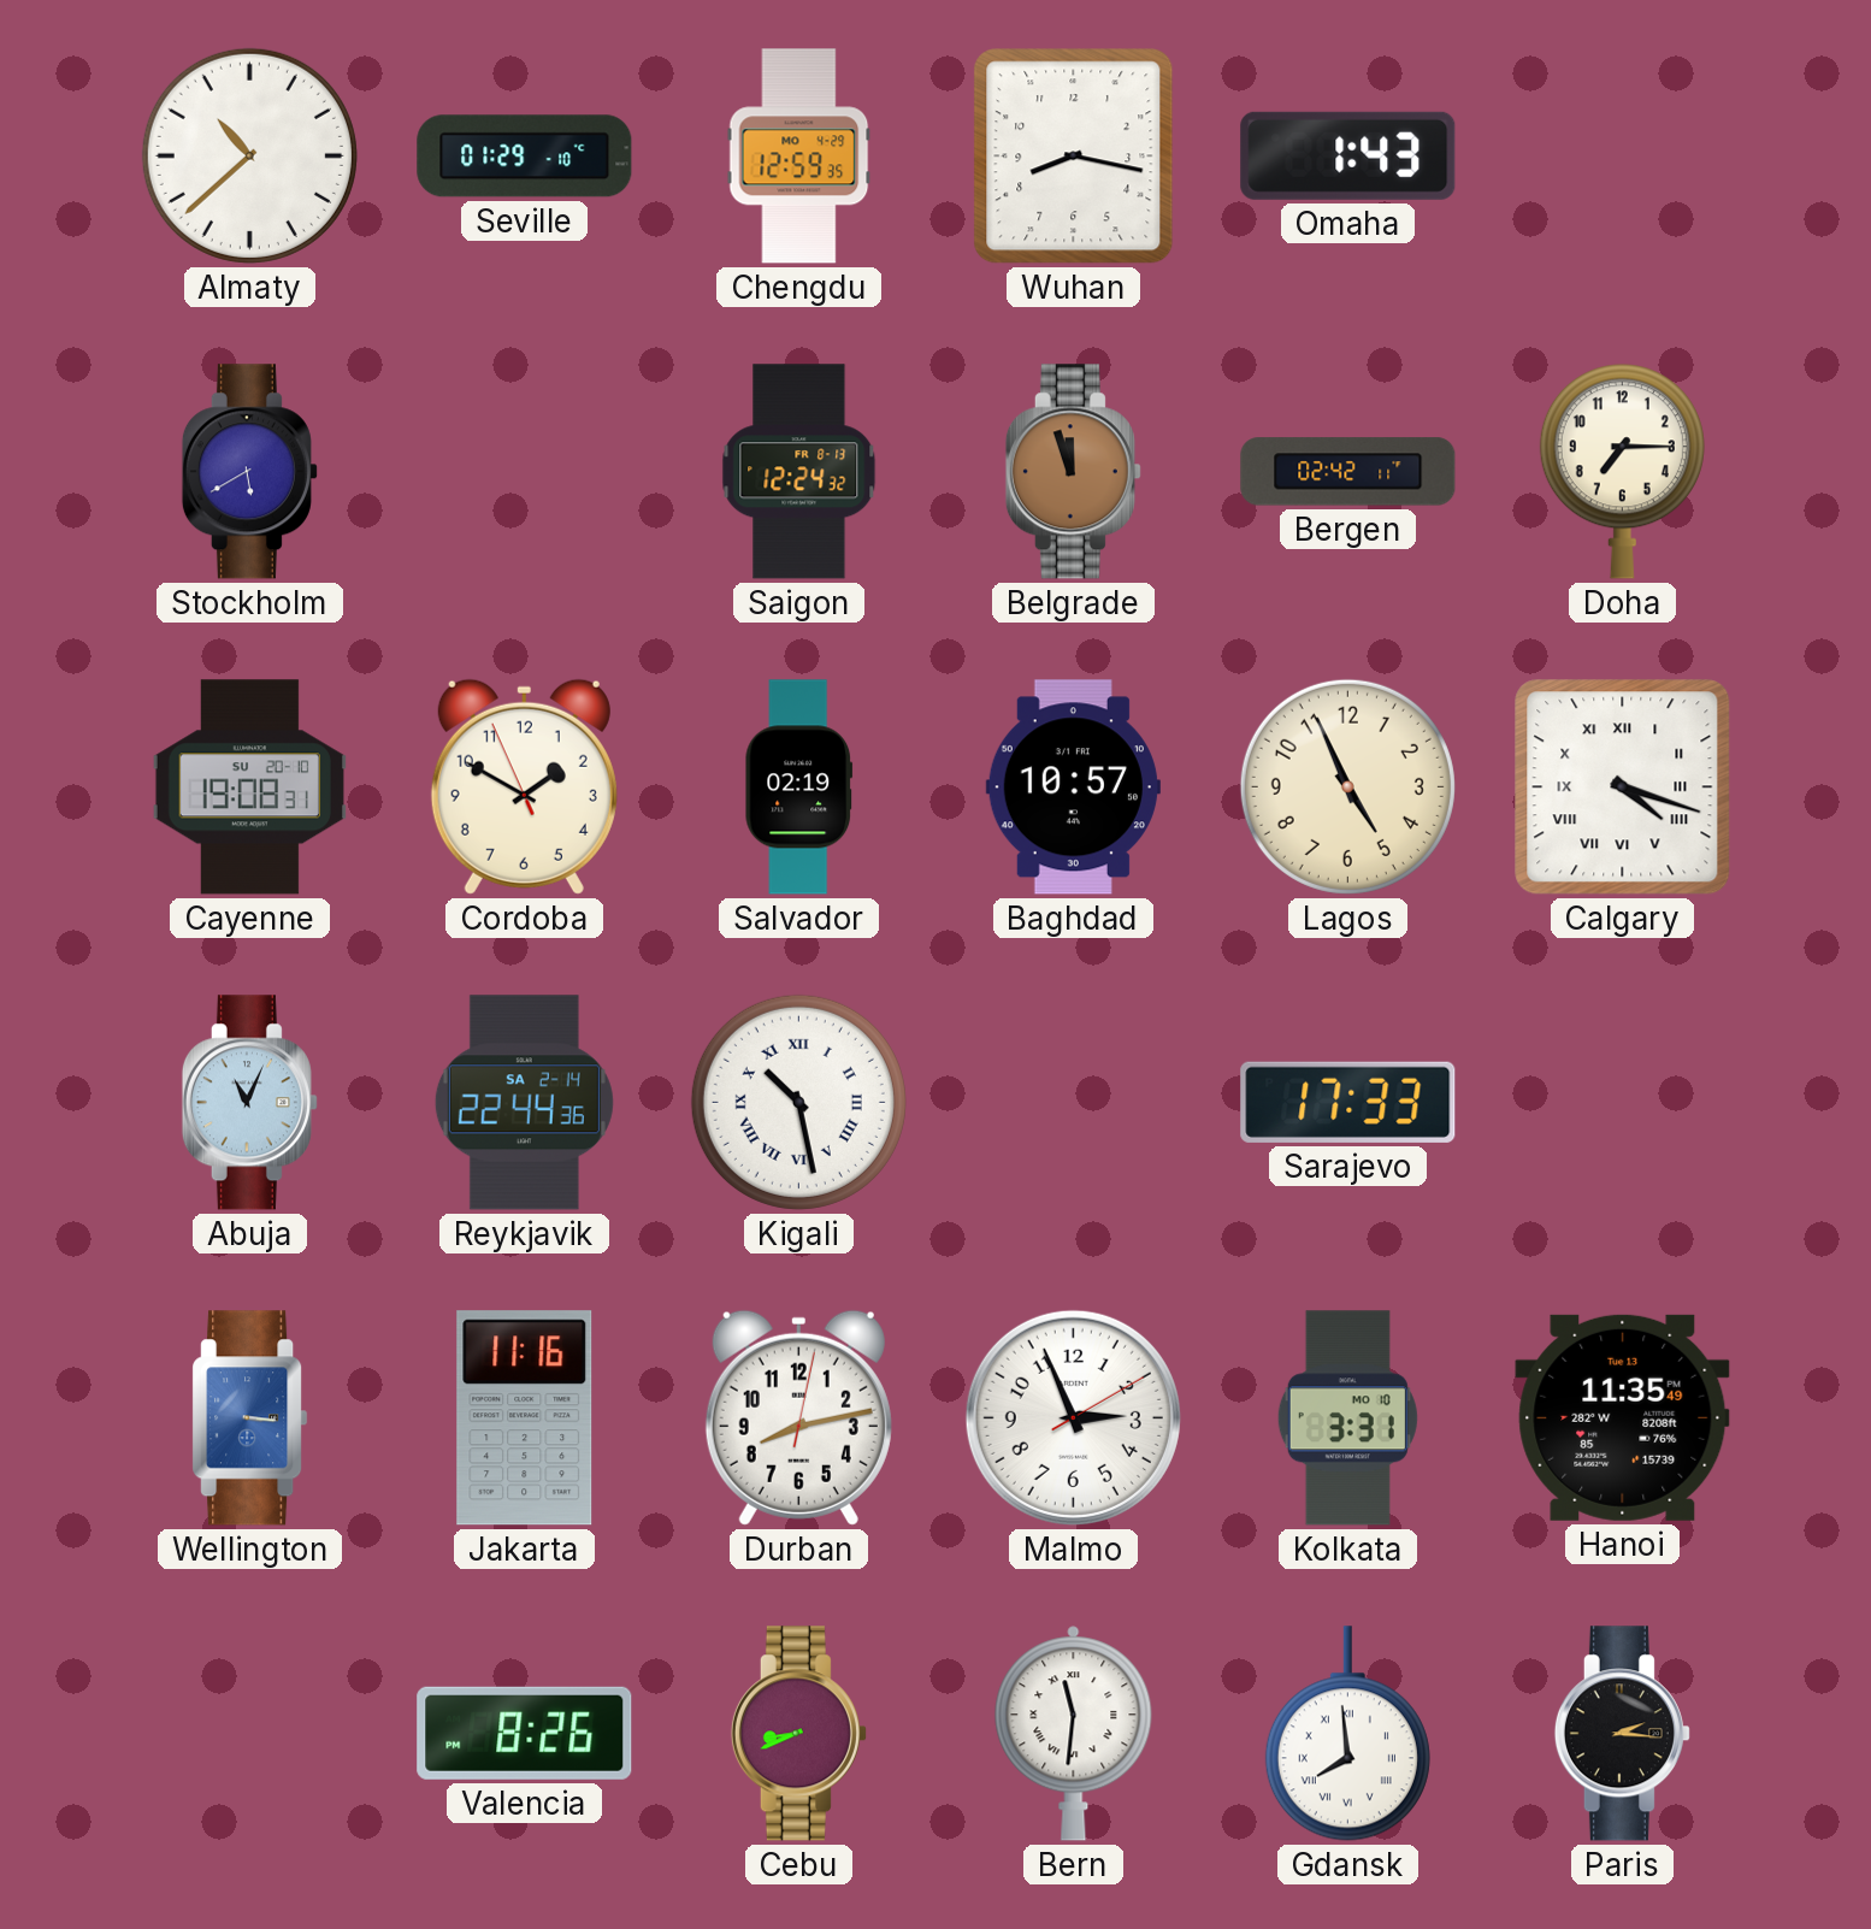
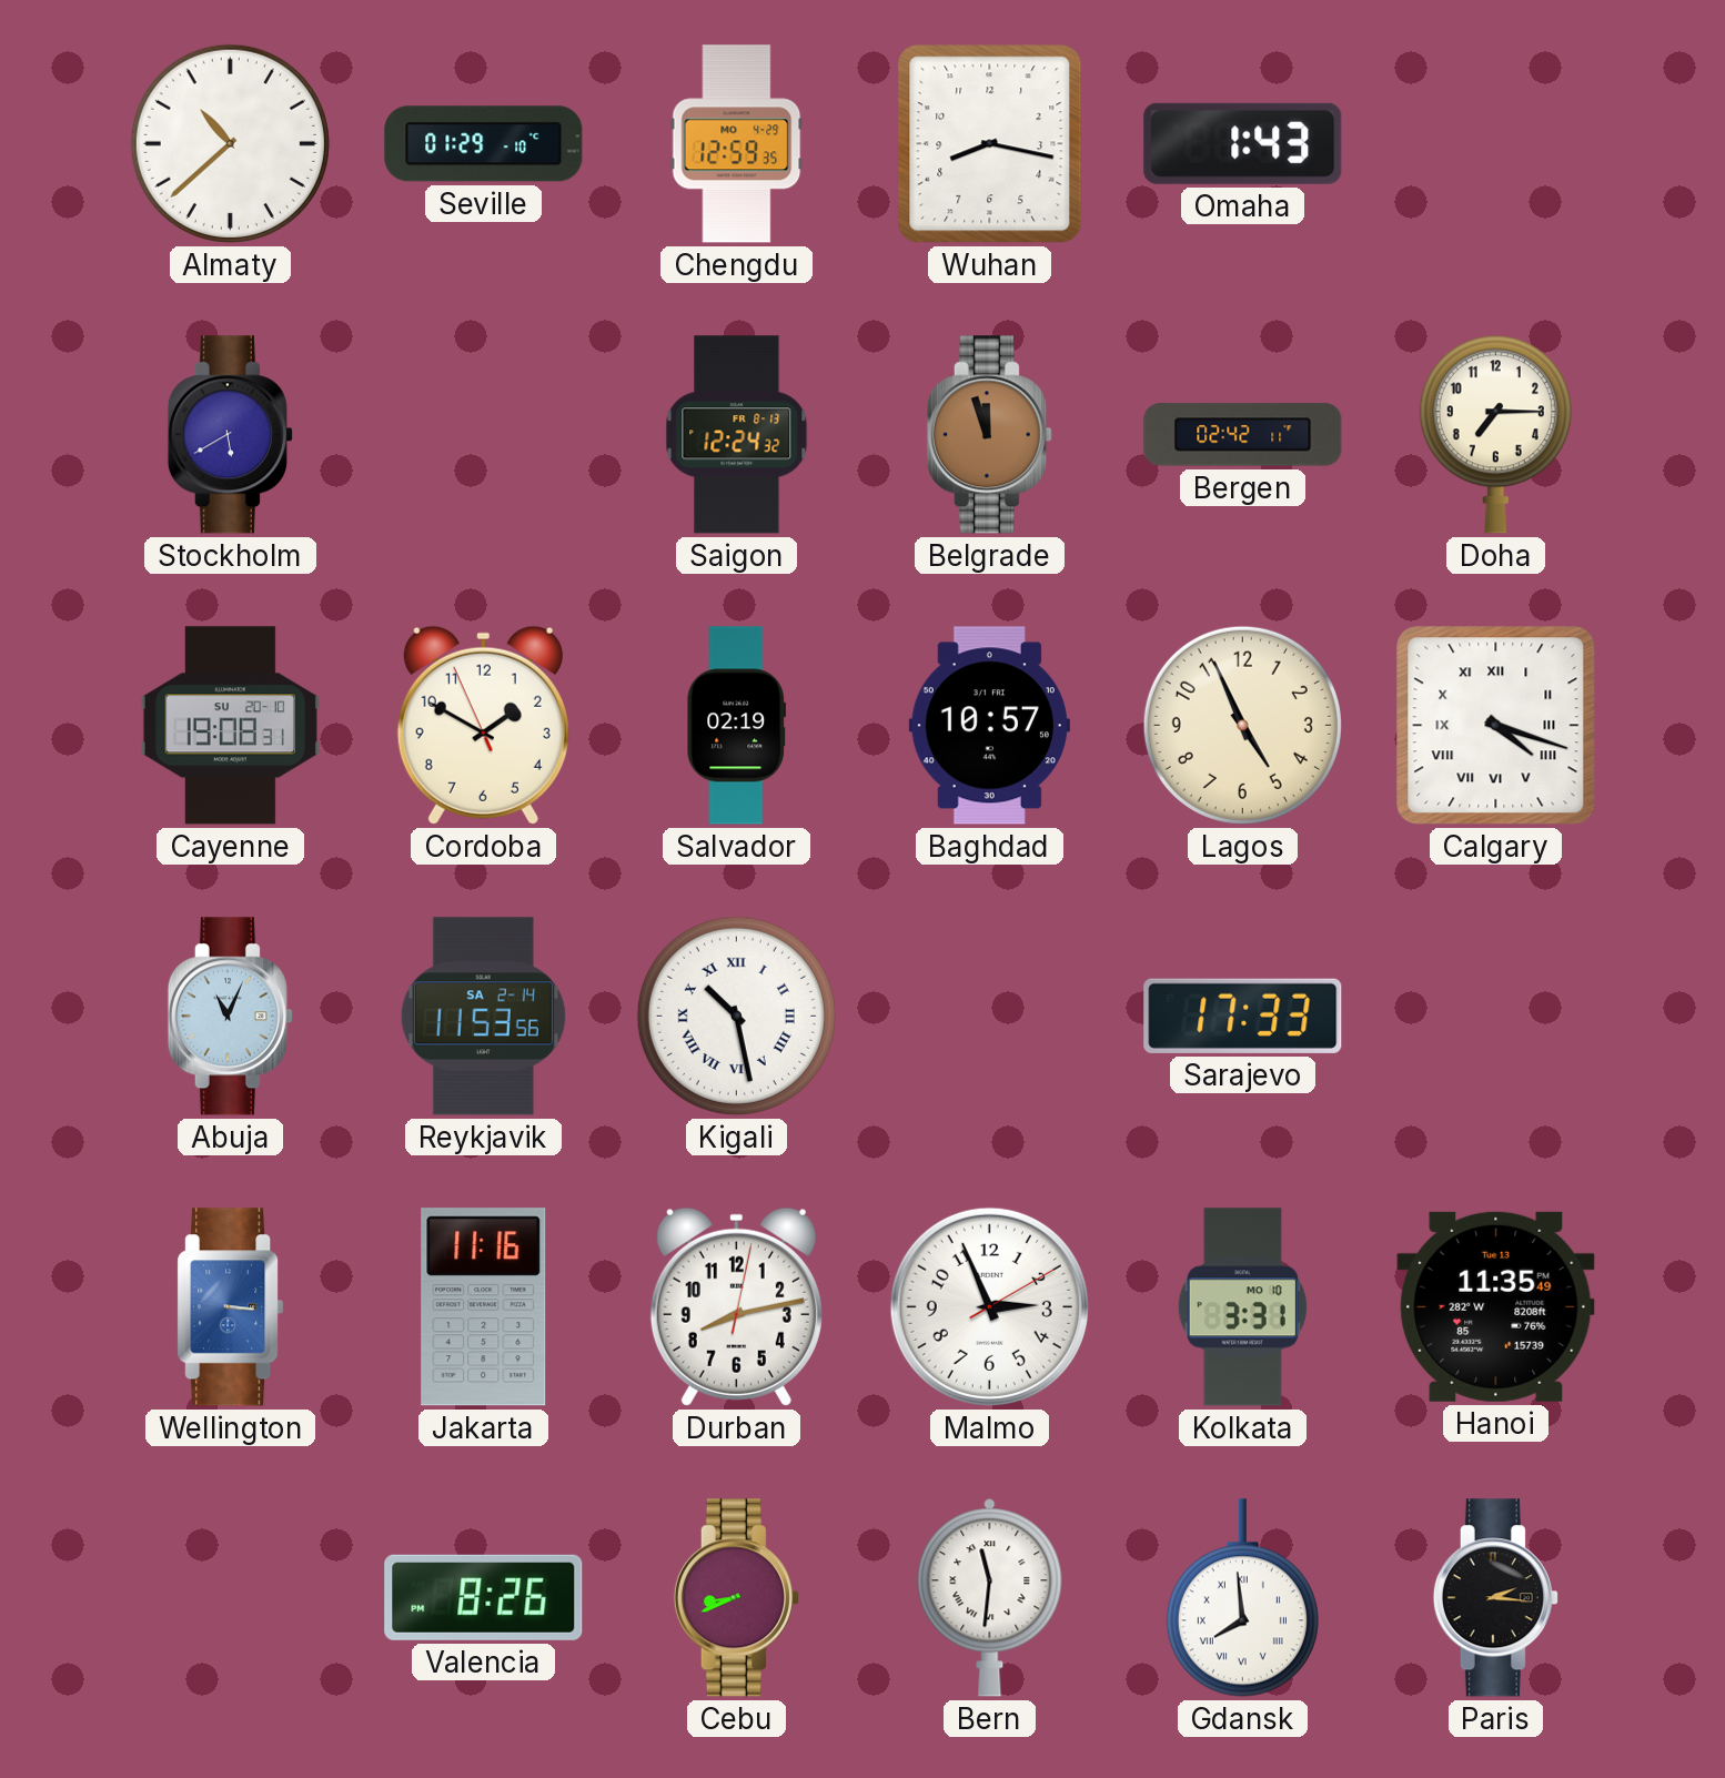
Reykjavik: 22:44 -> 11:53
